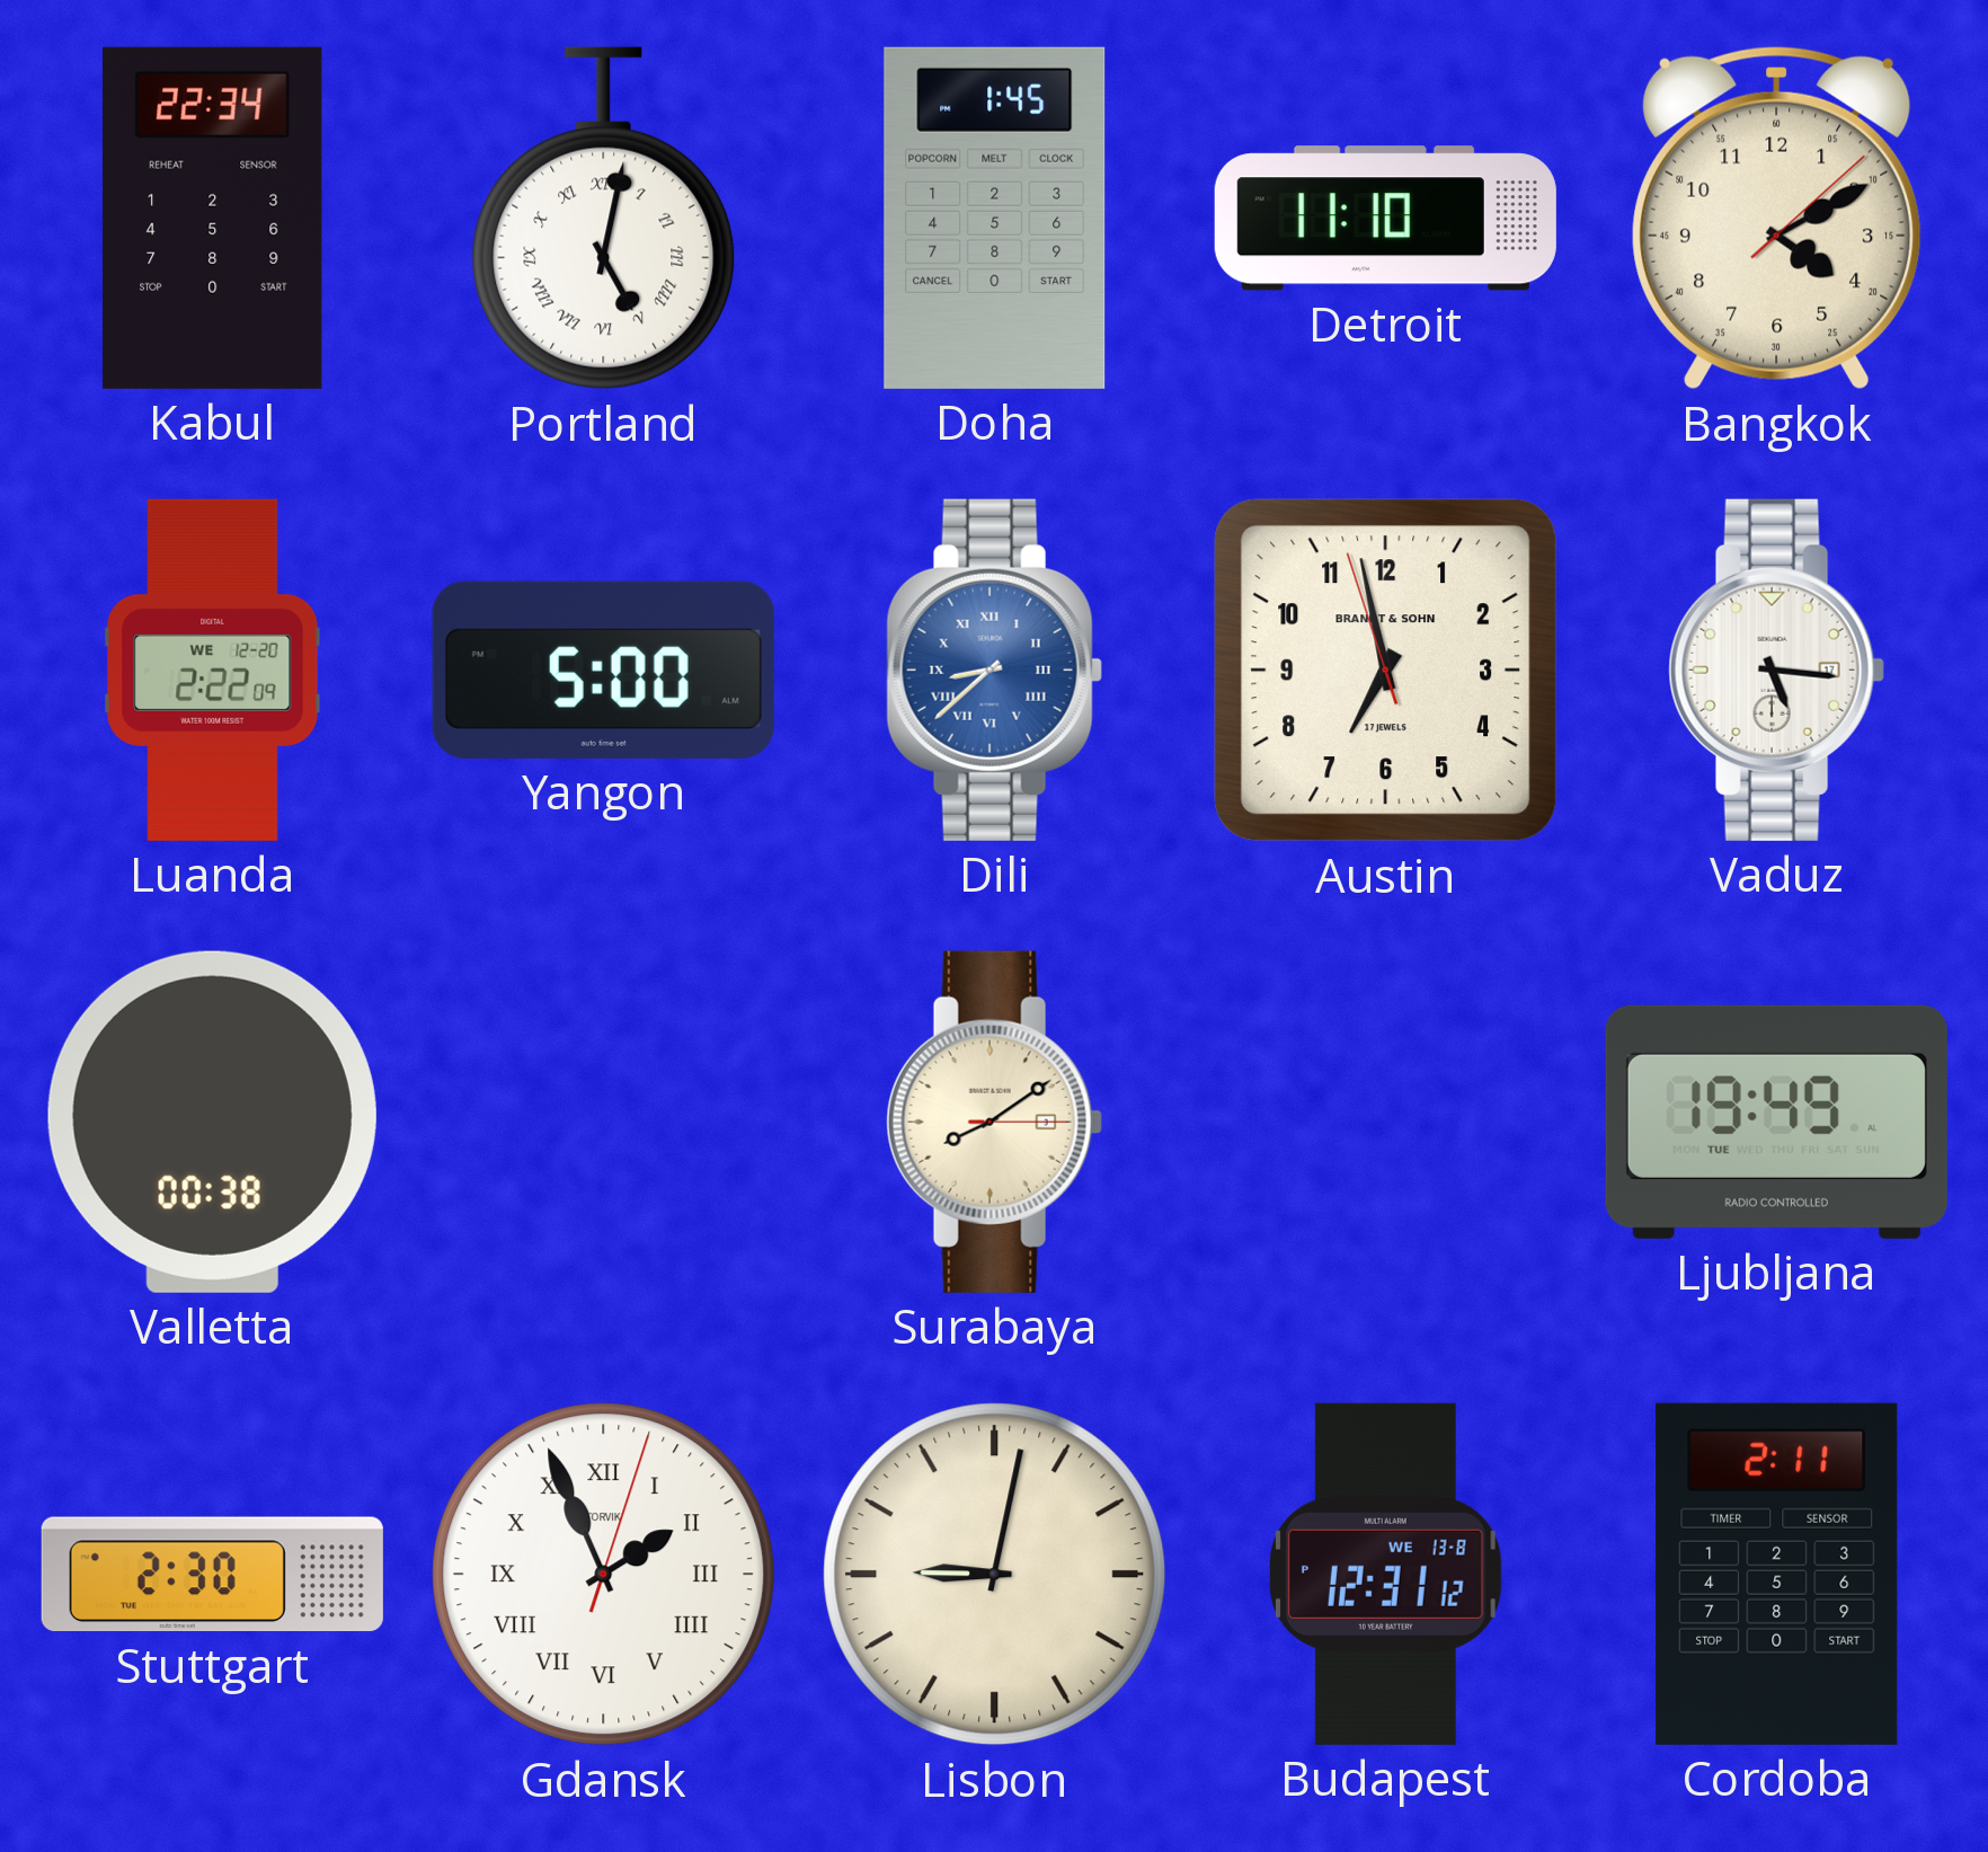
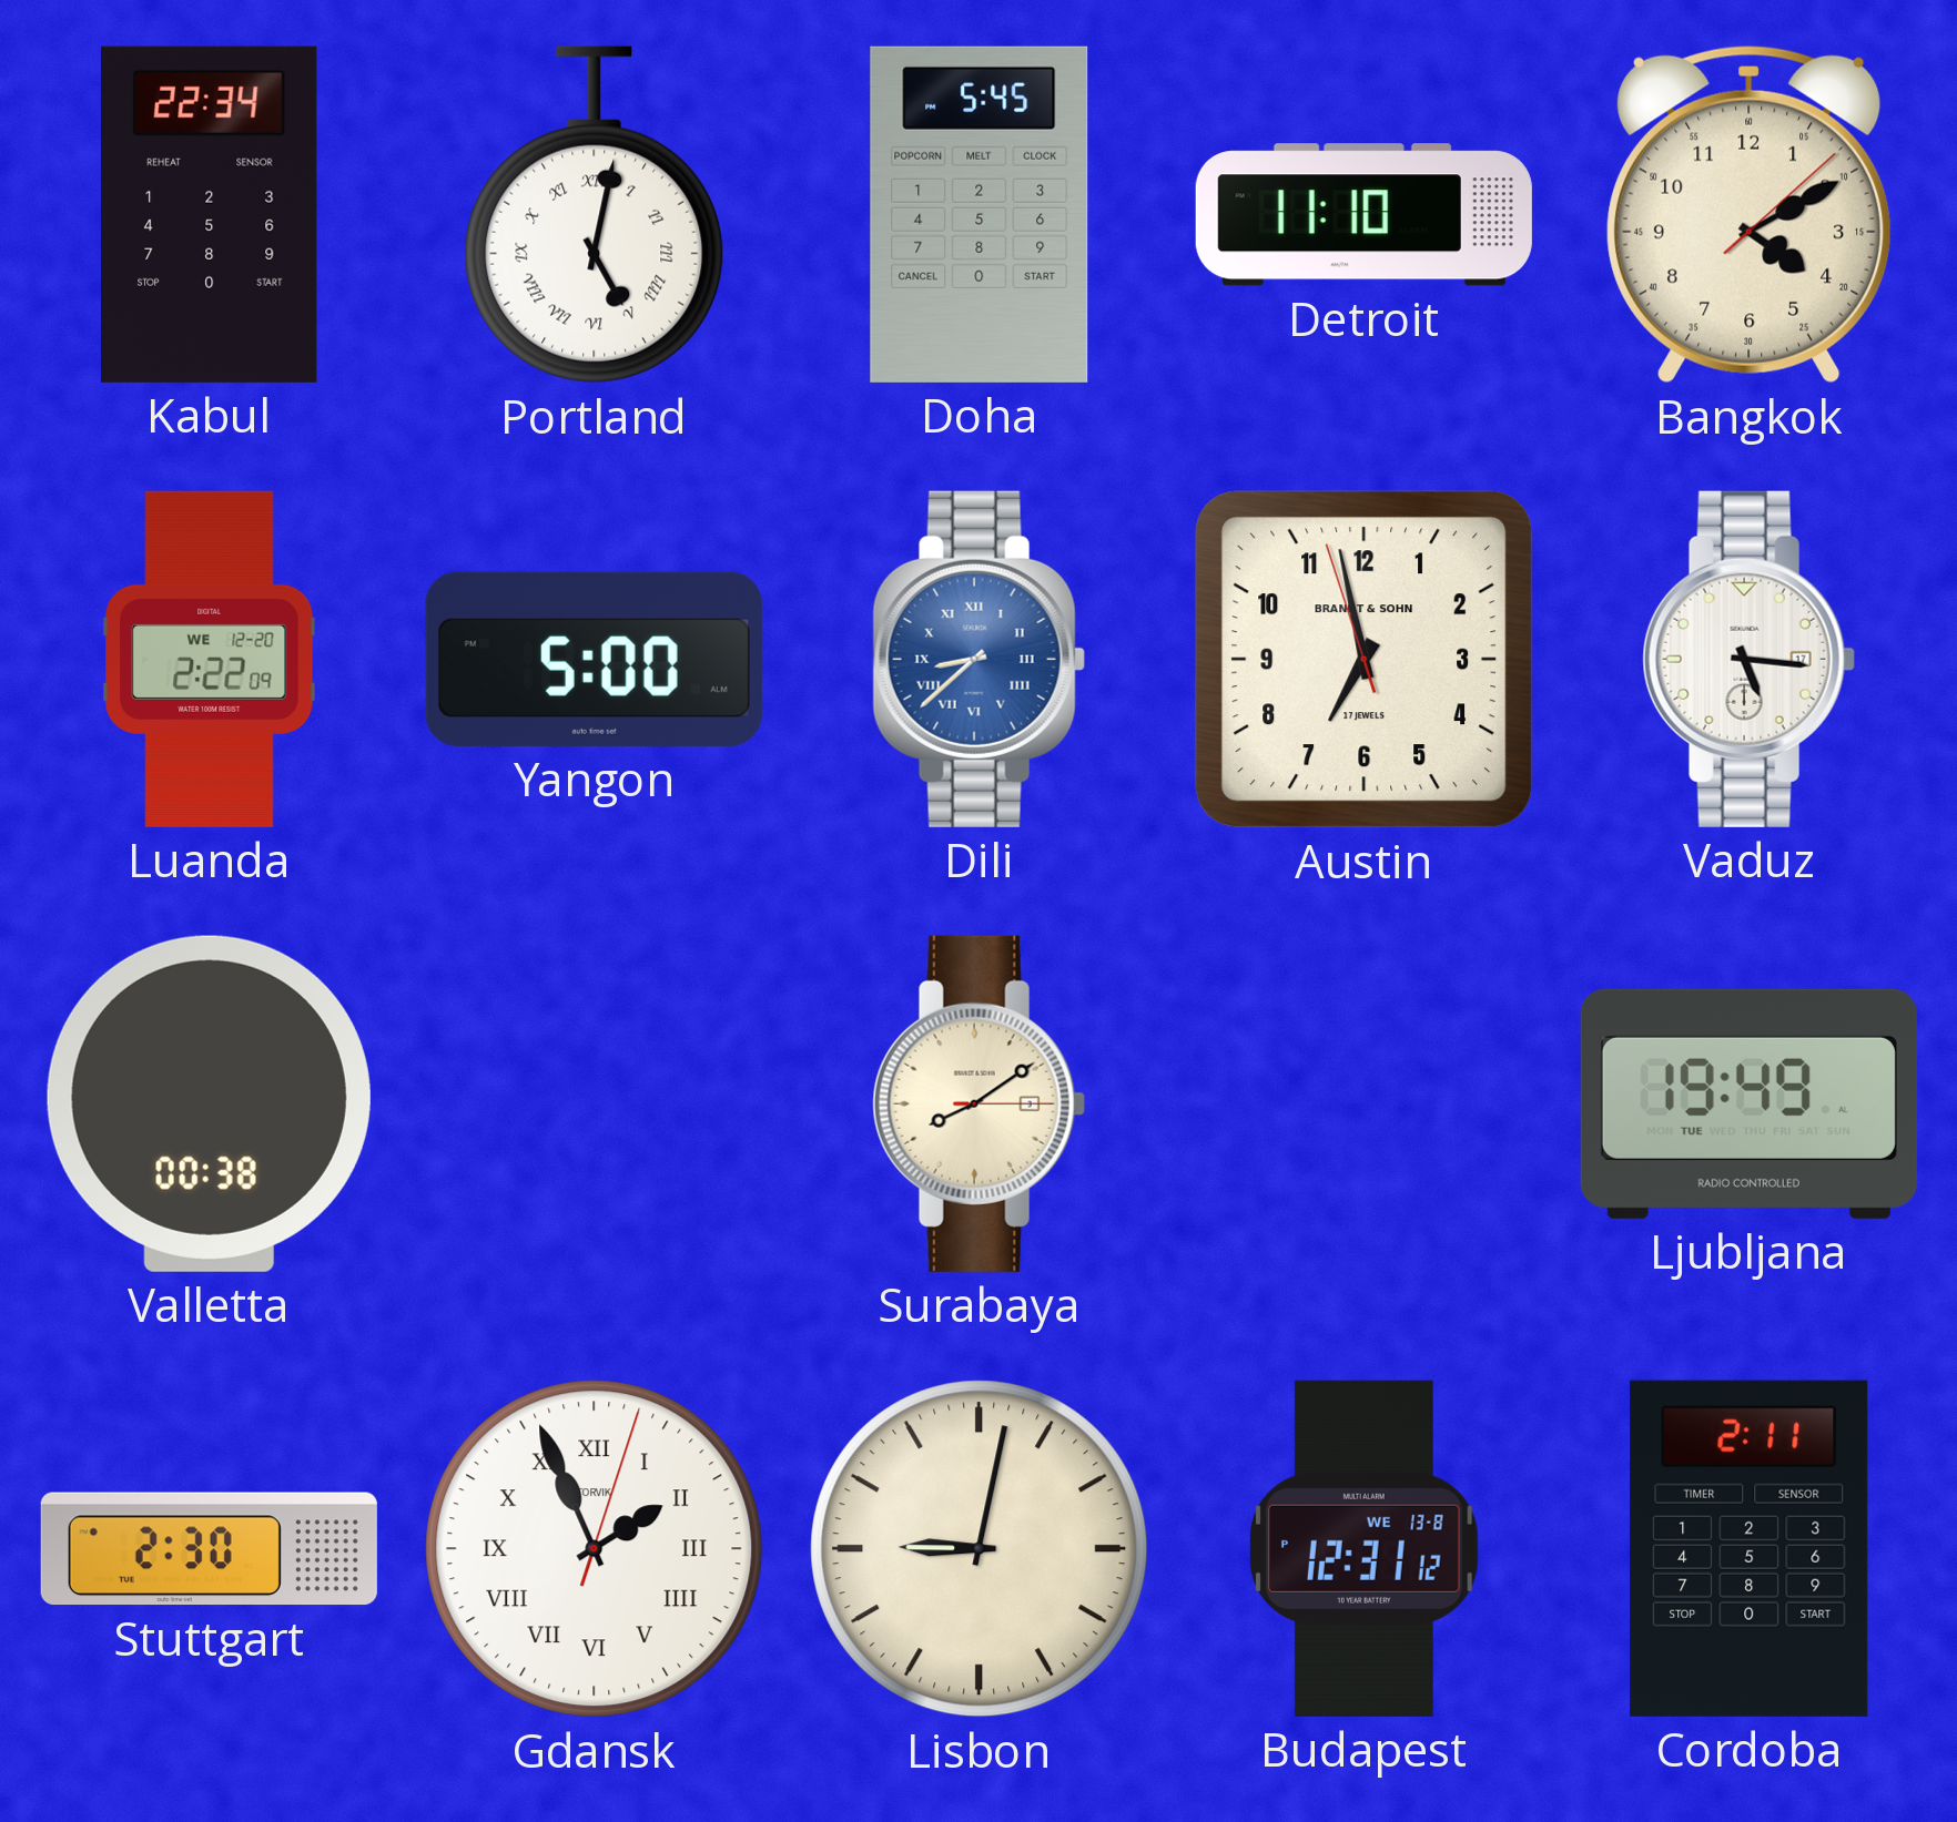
Doha: 1:45 -> 5:45
